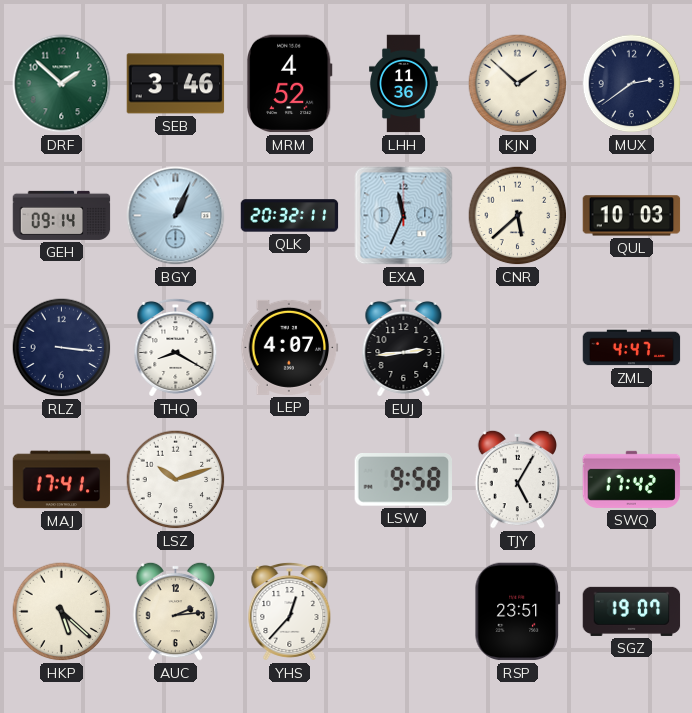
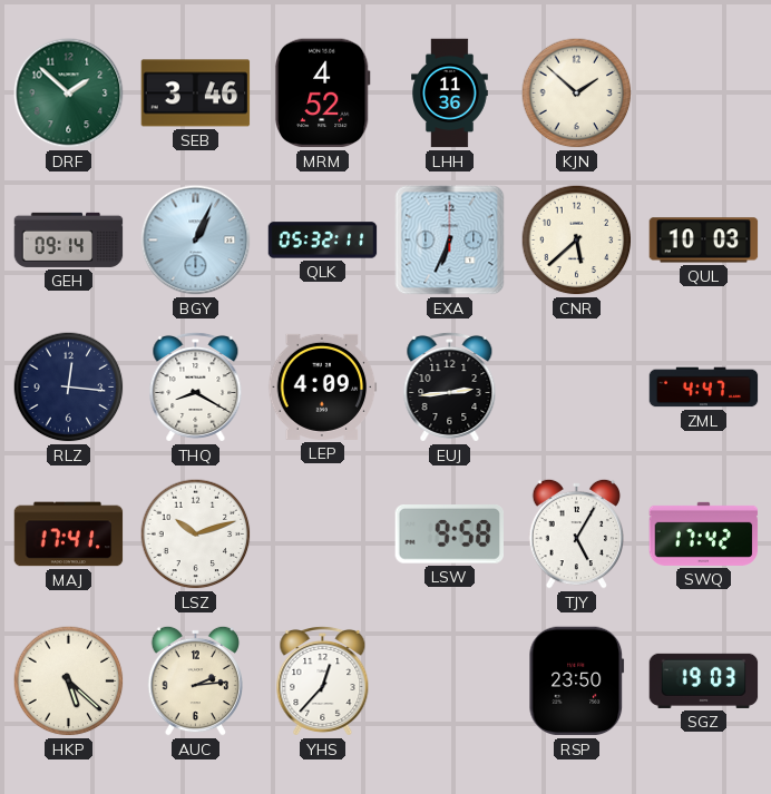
MUX: 2:39 -> none
QLK: 20:32 -> 05:32
EXA: 11:34 -> 6:34
RLZ: 3:16 -> 12:16
LEP: 4:07 -> 4:09
RSP: 23:51 -> 23:50
SGZ: 19:07 -> 19:03
